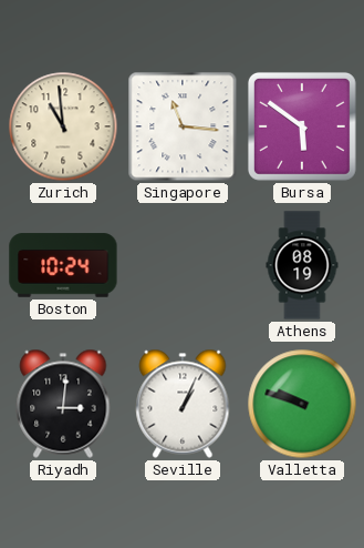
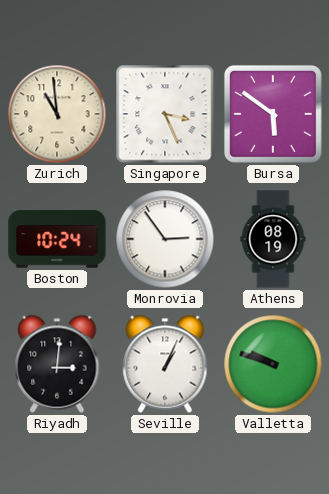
Singapore: 11:16 -> 3:26
Monrovia: none -> 2:54
